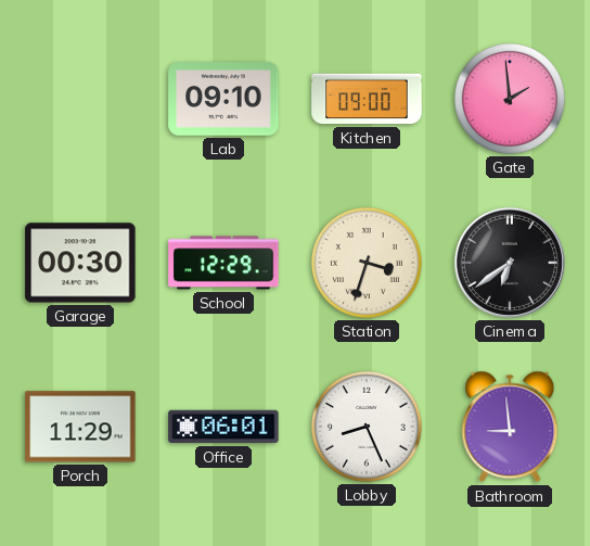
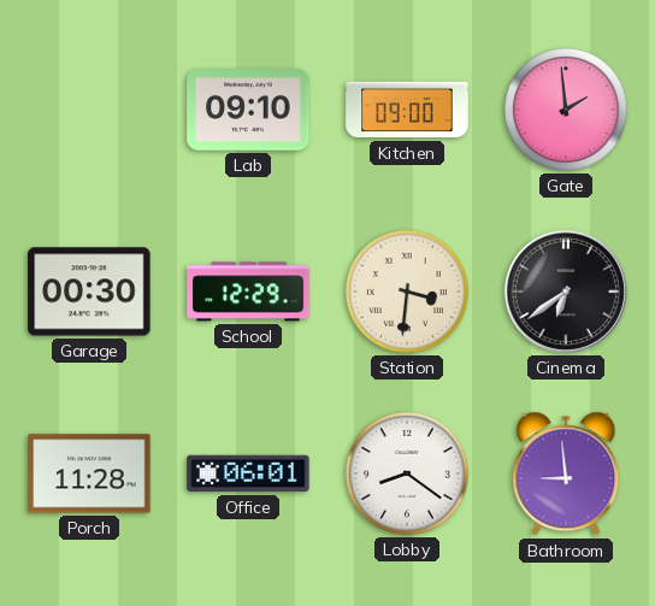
Station: 3:33 -> 3:31
Porch: 11:29 -> 11:28
Lobby: 8:26 -> 8:21
